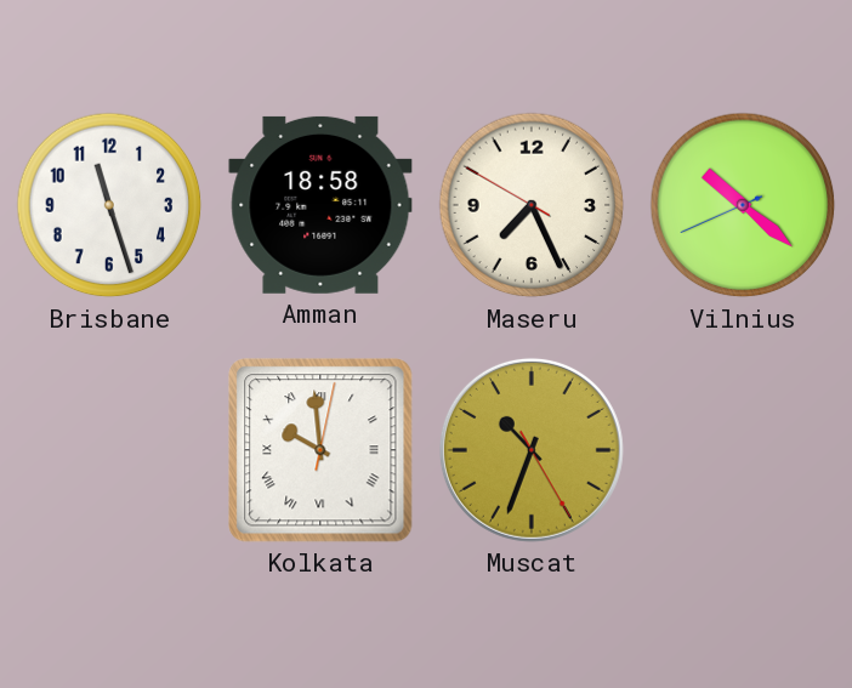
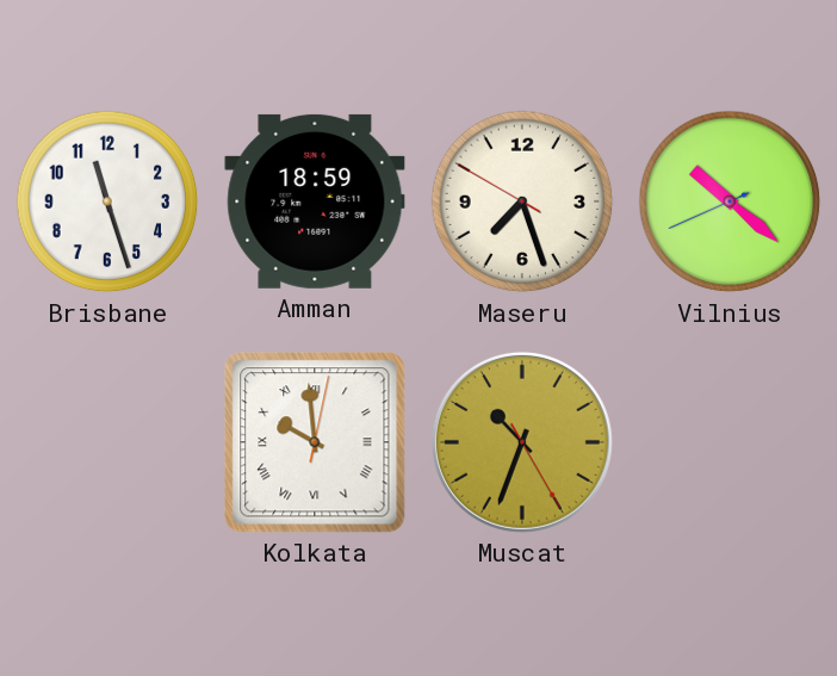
Amman: 18:58 -> 18:59
Maseru: 7:25 -> 7:26
